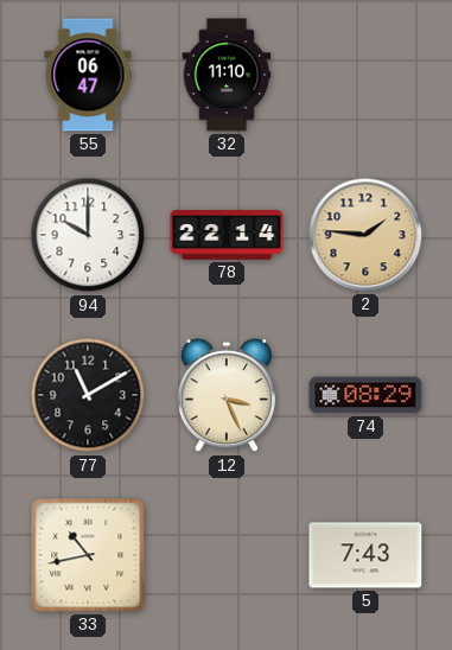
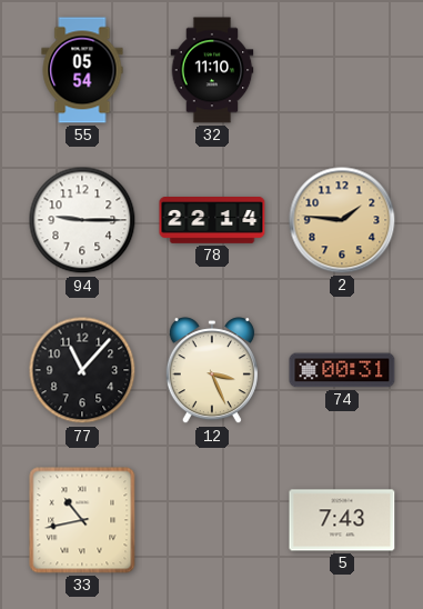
55: 06:47 -> 05:54
94: 10:00 -> 9:15
77: 11:10 -> 11:07
74: 08:29 -> 00:31
